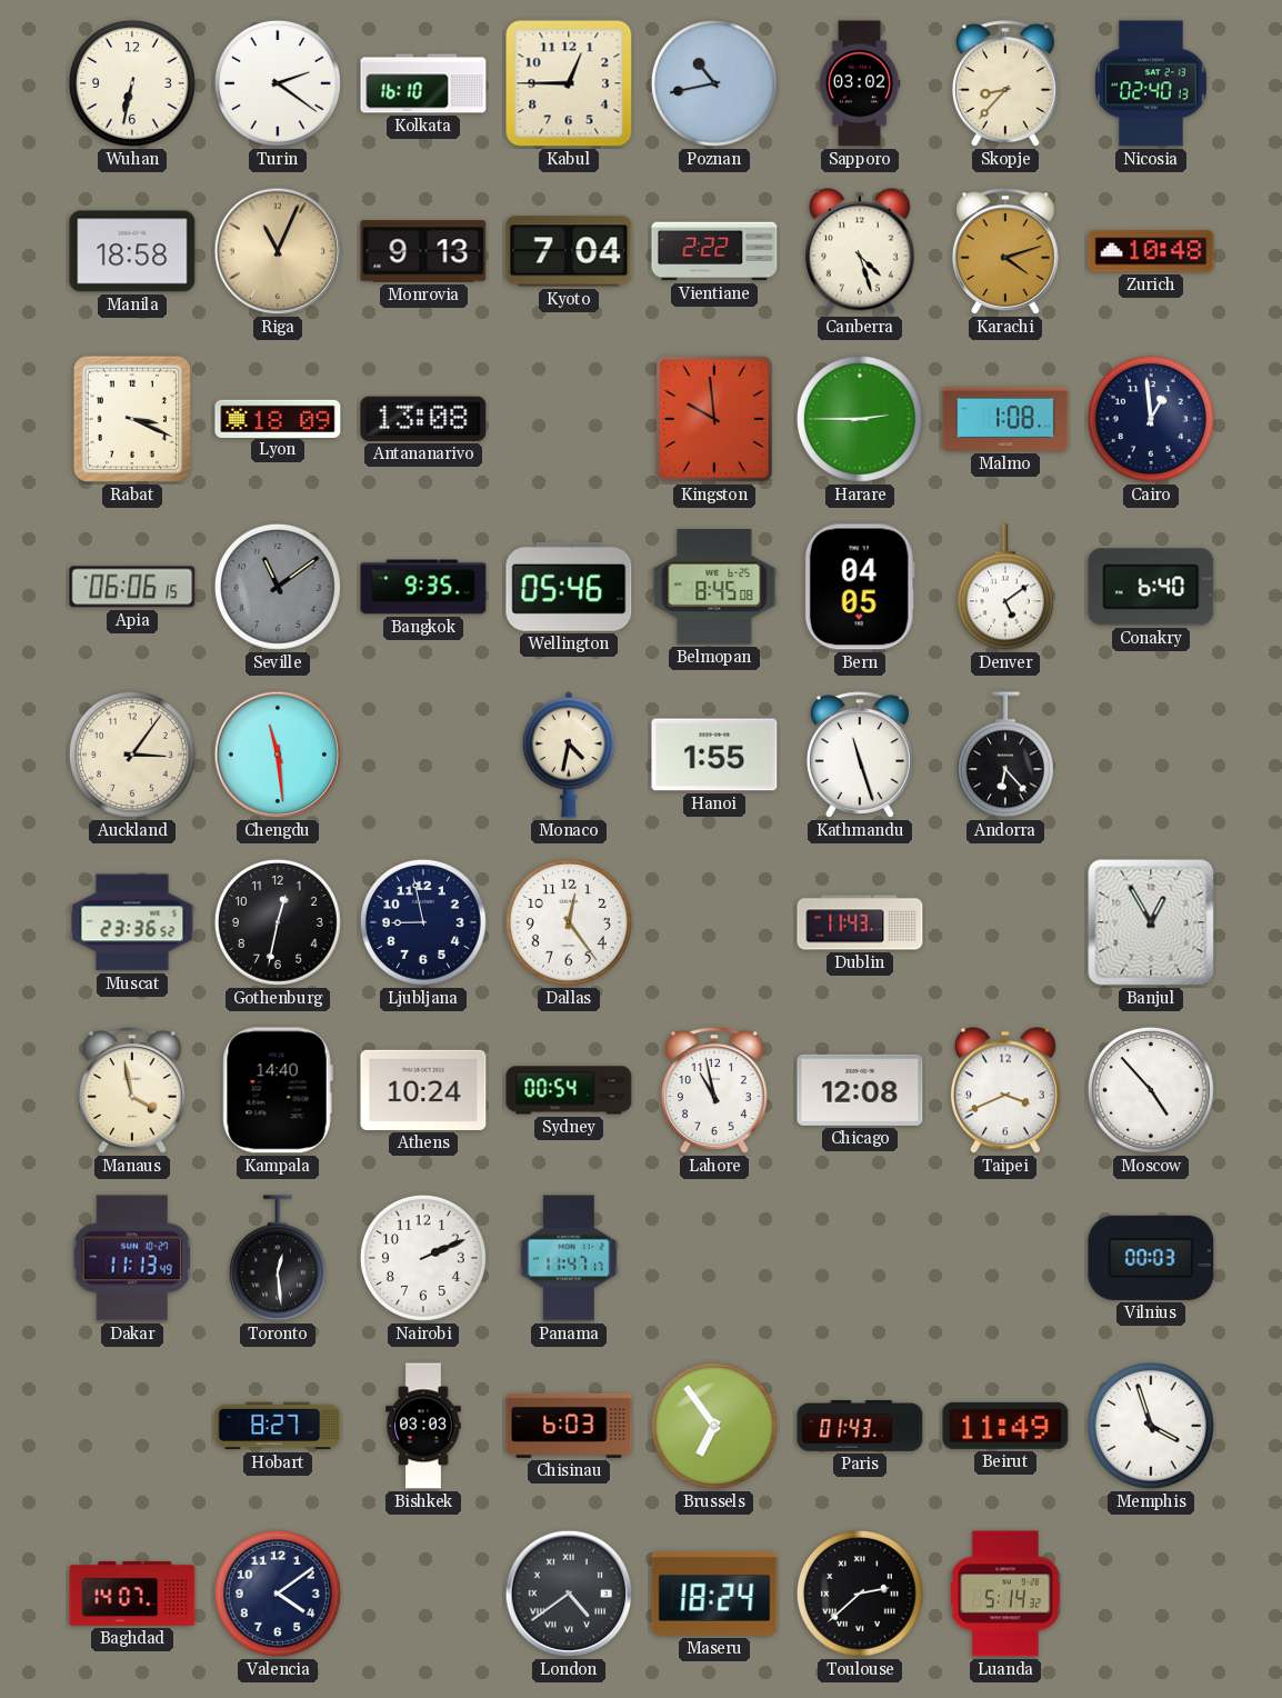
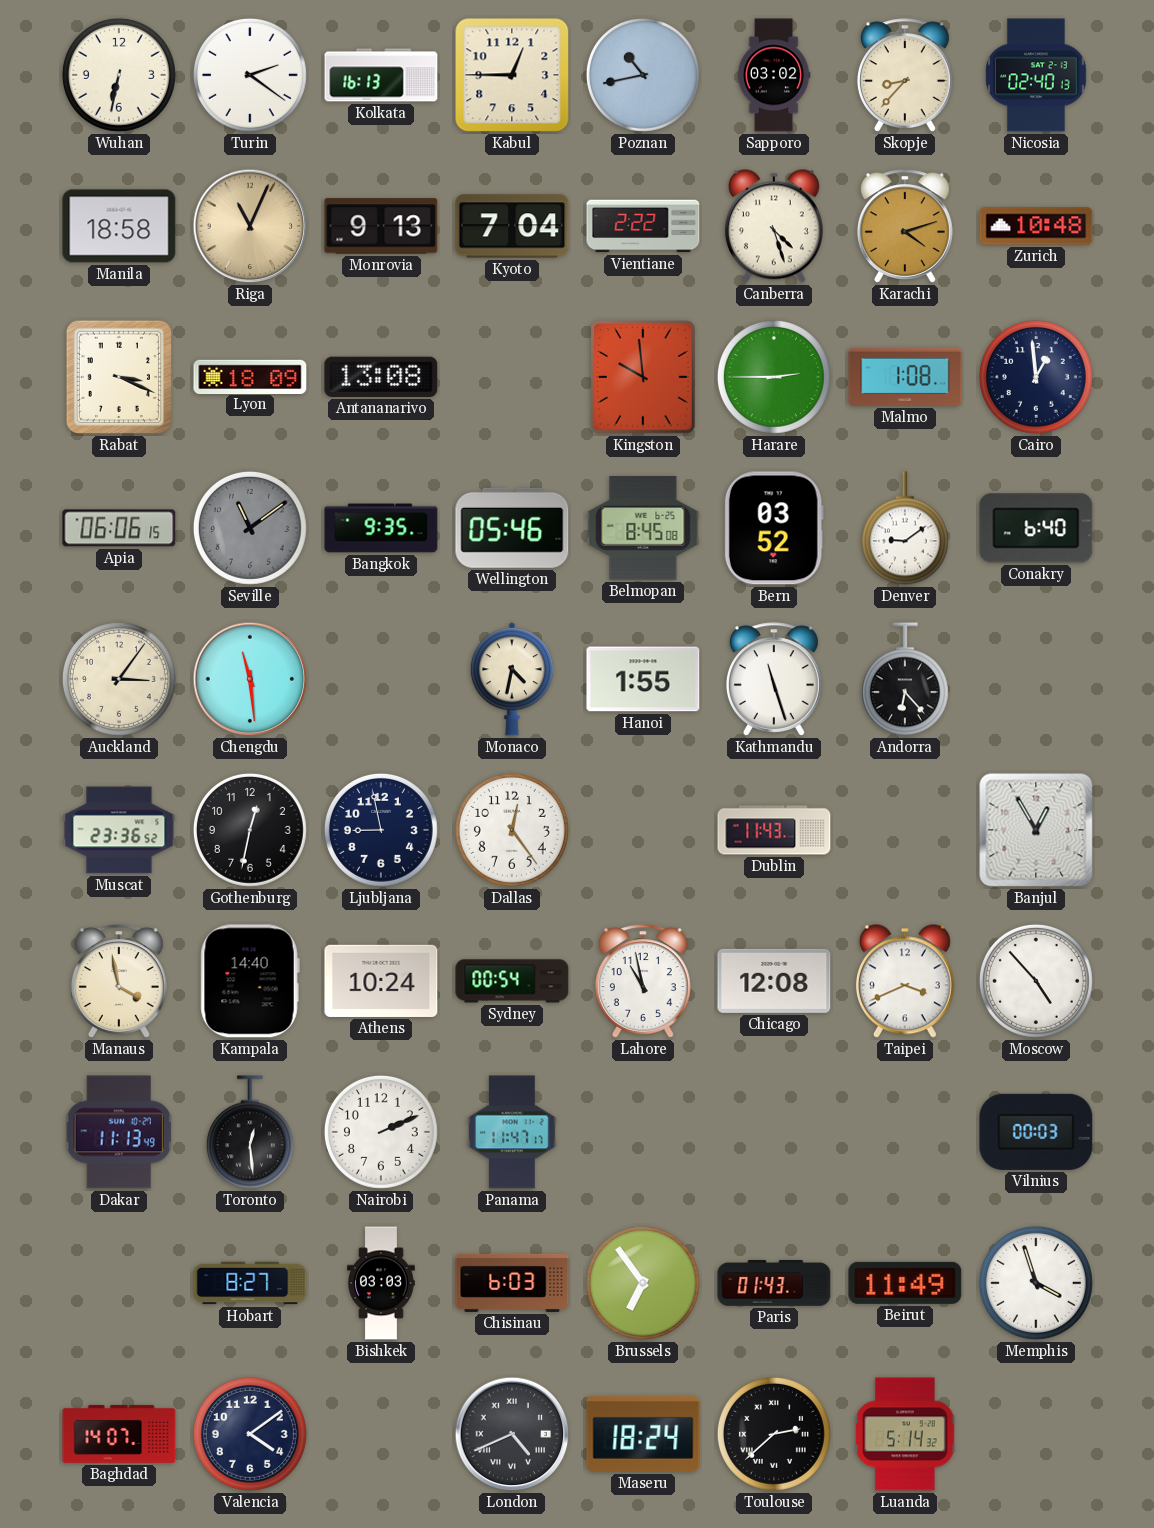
Kolkata: 16:10 -> 16:13
Bern: 04:05 -> 03:52
Denver: 5:09 -> 9:09
London: 4:39 -> 4:41
